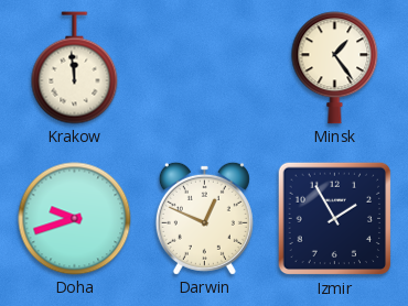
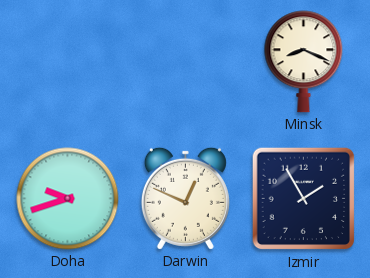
Krakow: 11:59 -> none
Minsk: 1:24 -> 8:19
